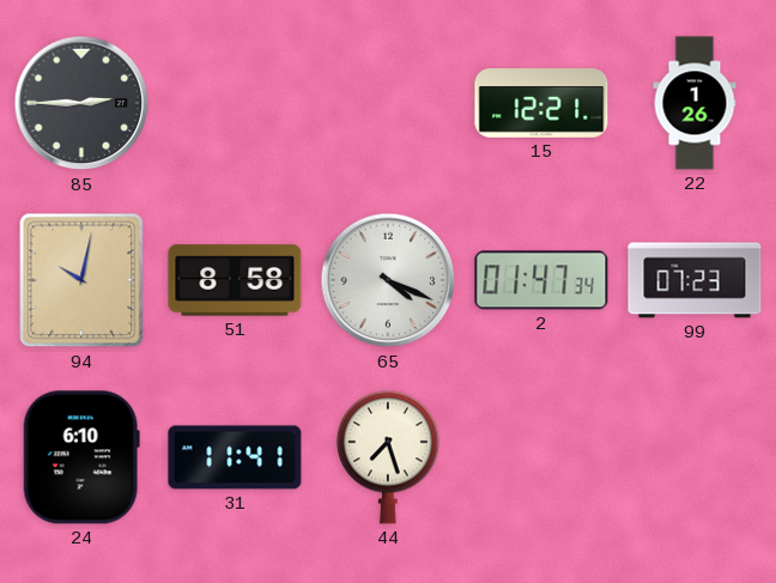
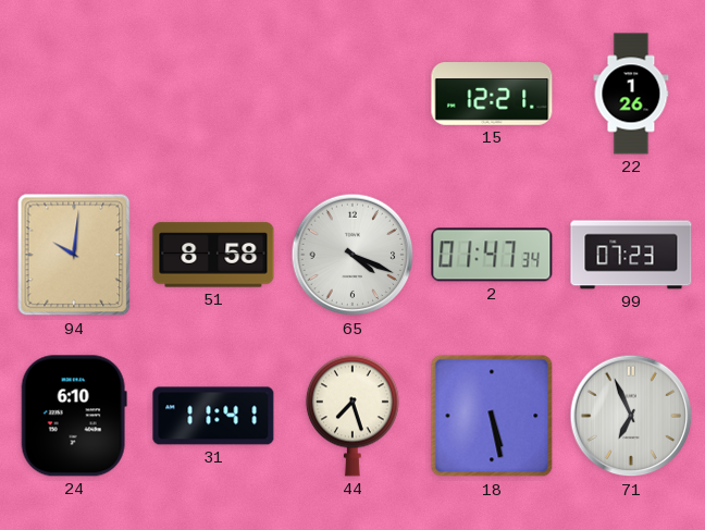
85: 2:45 -> none
94: 10:02 -> 10:01
18: none -> 5:28
71: none -> 6:56
